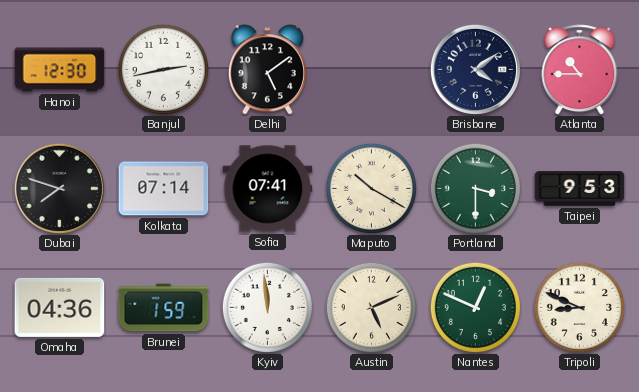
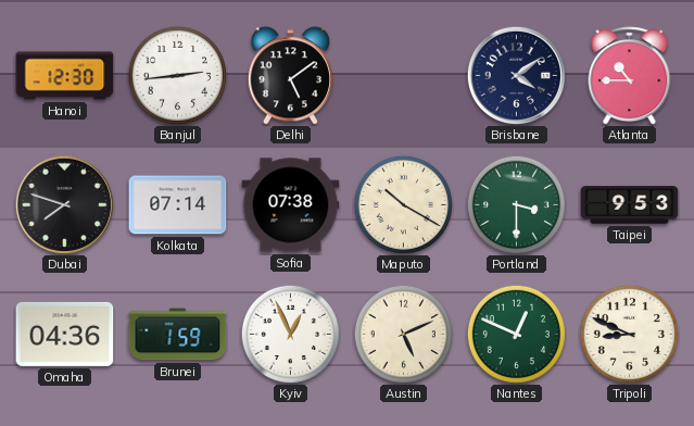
Banjul: 2:43 -> 2:44
Sofia: 07:41 -> 07:38
Kyiv: 11:59 -> 12:56
